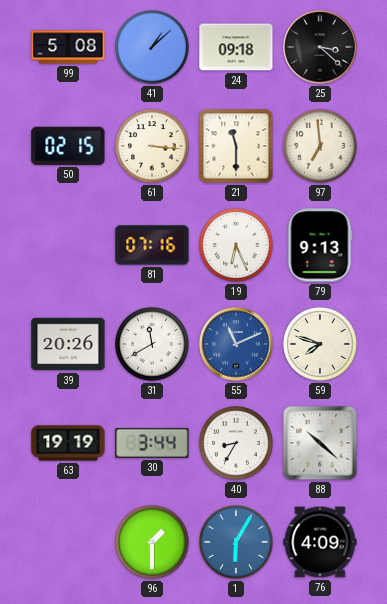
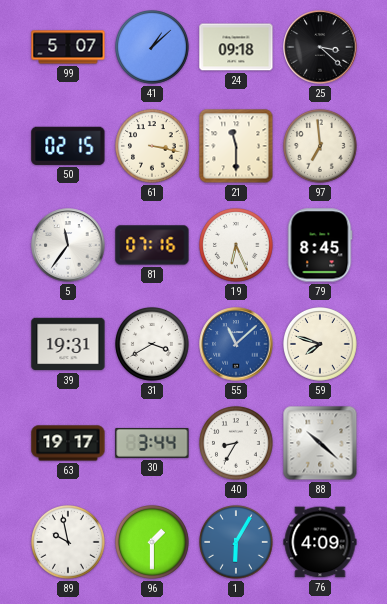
99: 5:08 -> 5:07
61: 3:16 -> 3:17
5: none -> 11:36
79: 9:13 -> 8:45
39: 20:26 -> 19:31
31: 11:40 -> 3:40
55: 11:11 -> 11:08
63: 19:19 -> 19:17
89: none -> 9:58
